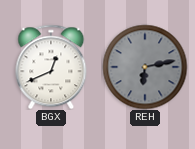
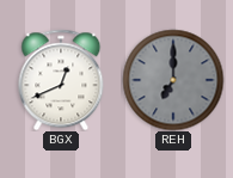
REH: 6:13 -> 7:00
